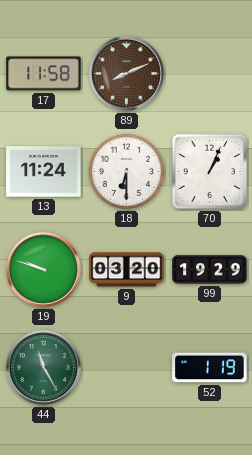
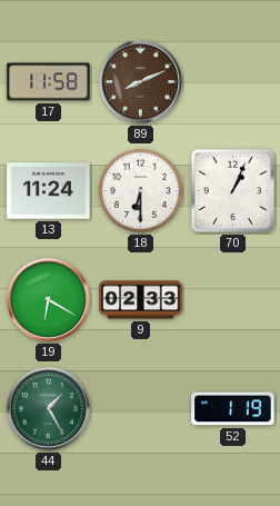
19: 9:48 -> 6:20
9: 03:20 -> 02:33
99: 19:29 -> none
44: 11:25 -> 1:25
